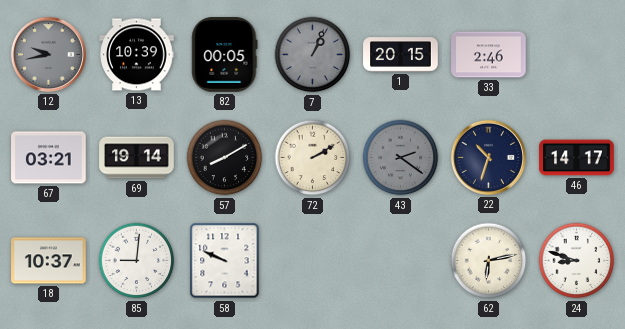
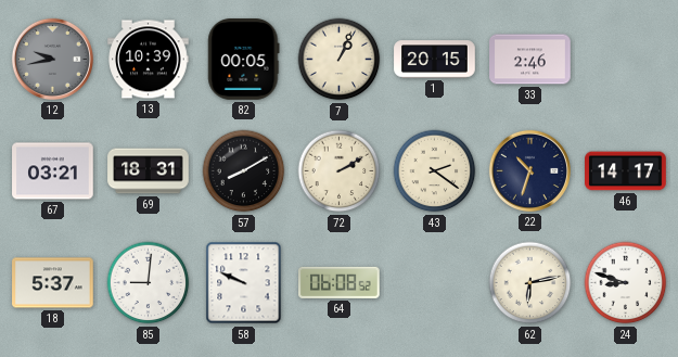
7 dial: grey -> cream
69: 19:14 -> 18:31
43 dial: grey -> cream
18: 10:37 -> 5:37
64: none -> 06:08
